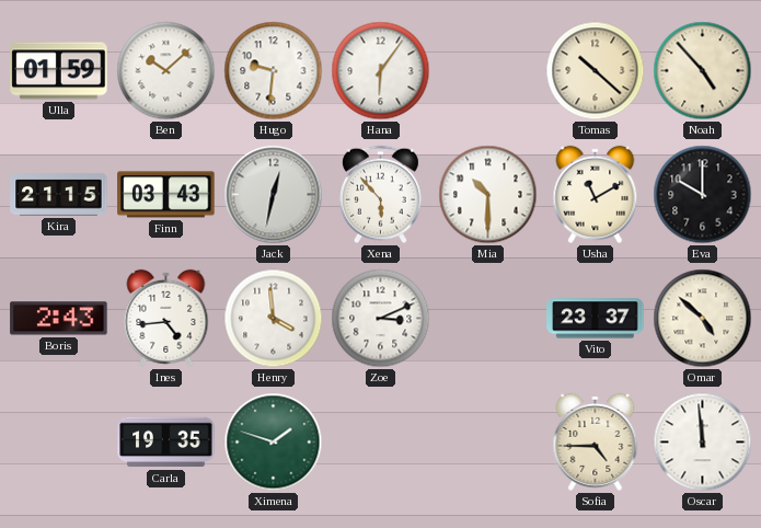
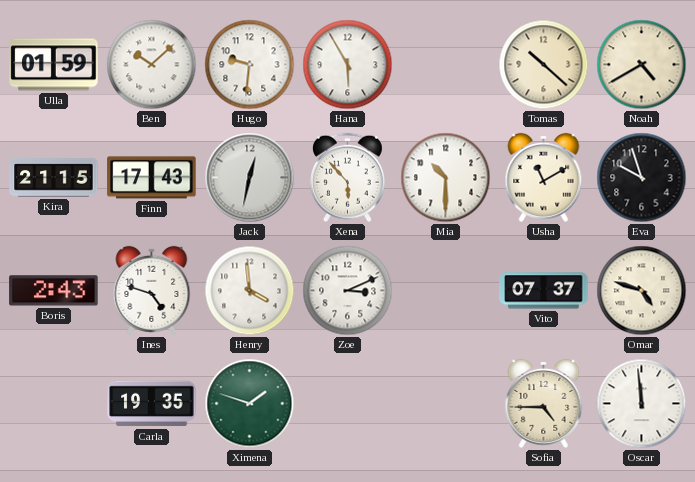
Hana: 6:06 -> 5:55
Noah: 4:53 -> 4:40
Finn: 03:43 -> 17:43
Eva: 10:00 -> 9:57
Ines: 4:44 -> 4:48
Vito: 23:37 -> 07:37
Omar: 4:52 -> 4:48
